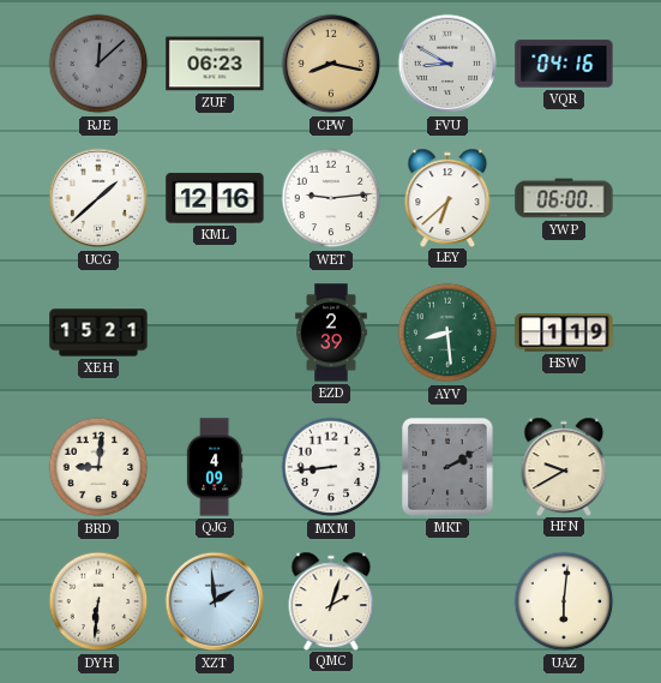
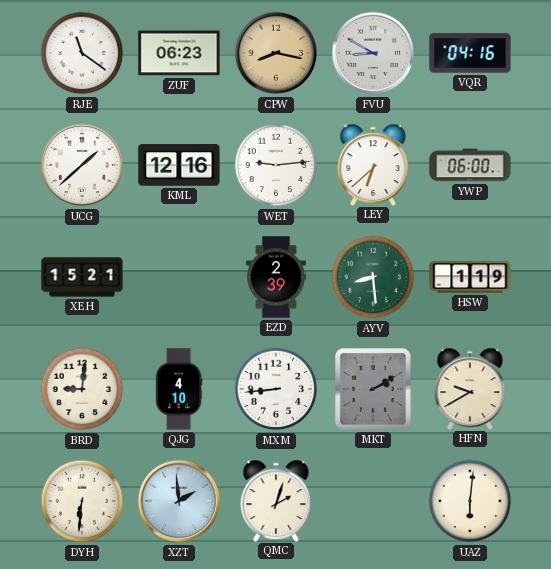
RJE: 12:08 -> 11:21
RJE dial: grey -> white
QJG: 4:09 -> 4:10
